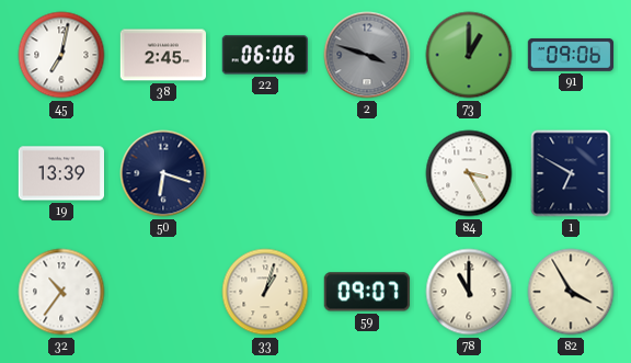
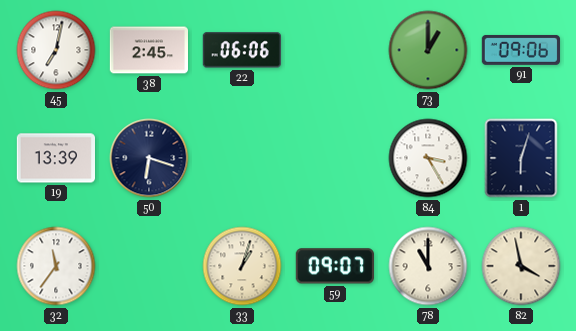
2: 3:48 -> none
1: 6:50 -> 6:03
32: 10:36 -> 11:36
82: 3:55 -> 3:58
